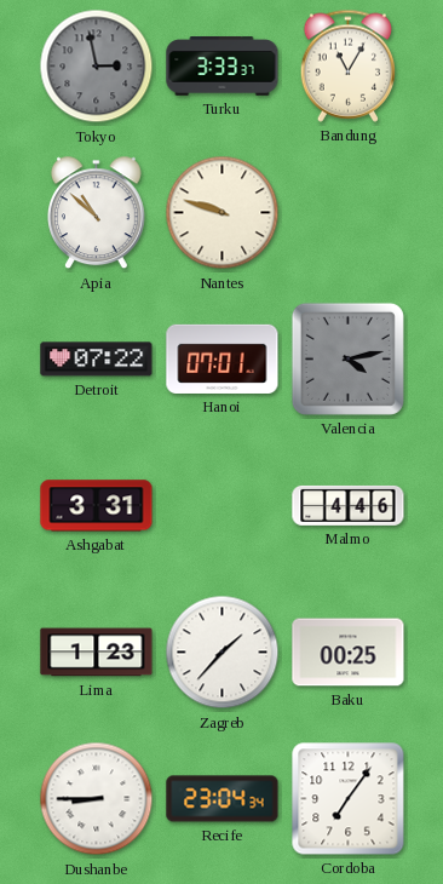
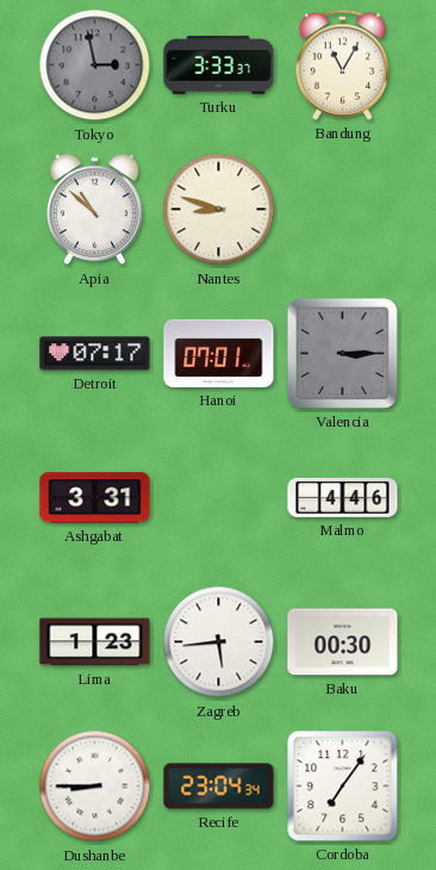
Nantes: 9:48 -> 8:48
Detroit: 07:22 -> 07:17
Valencia: 4:13 -> 3:15
Zagreb: 1:37 -> 5:44
Baku: 00:25 -> 00:30
